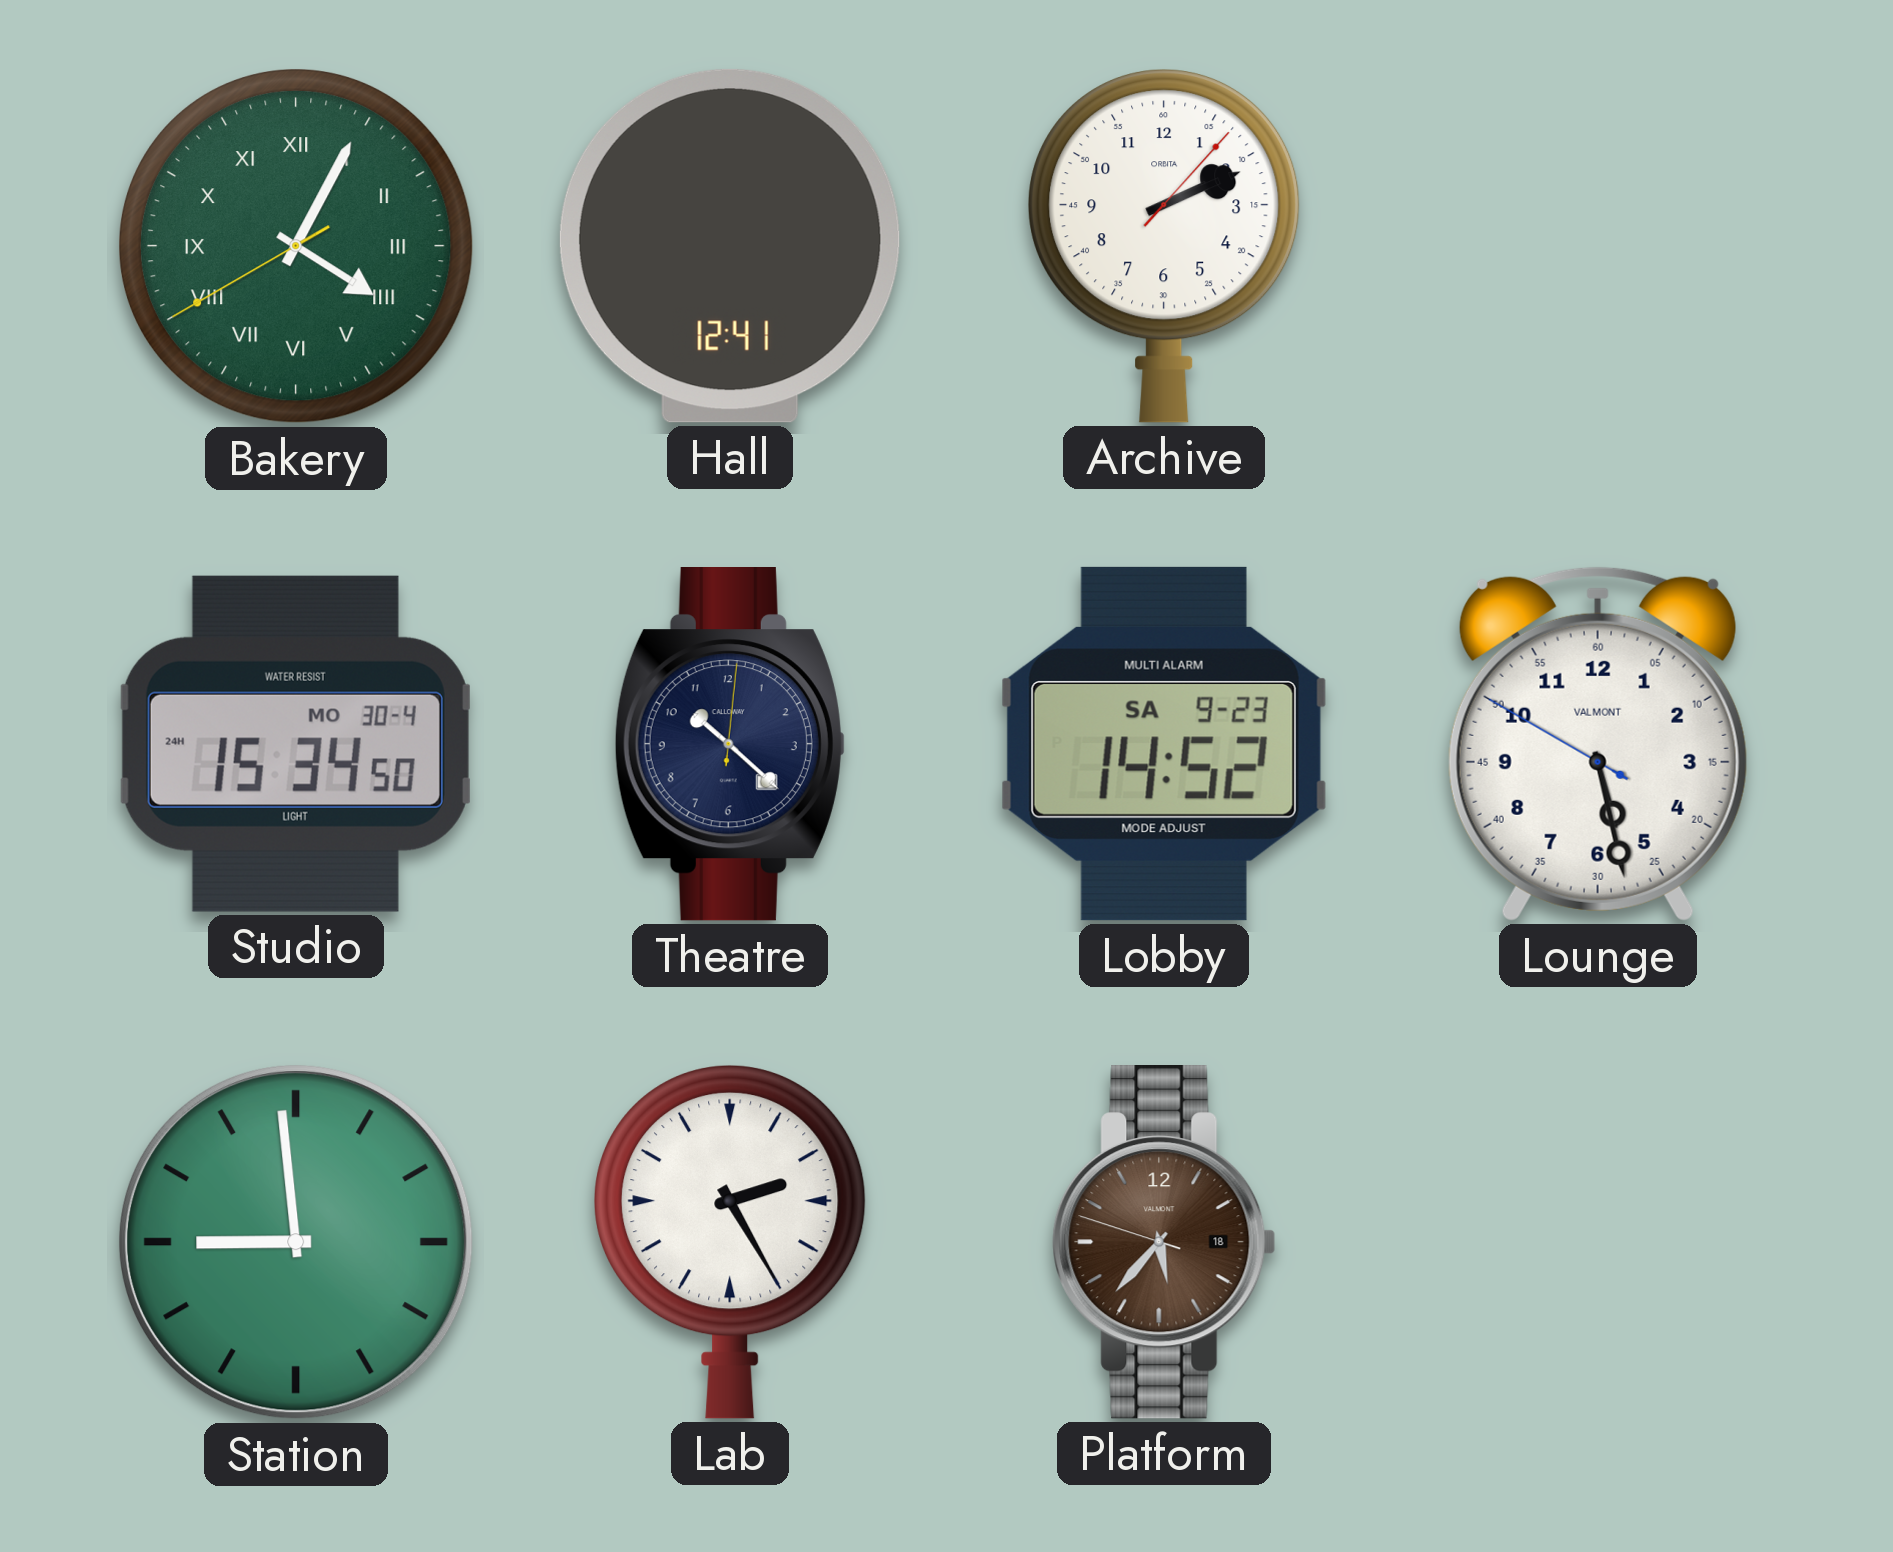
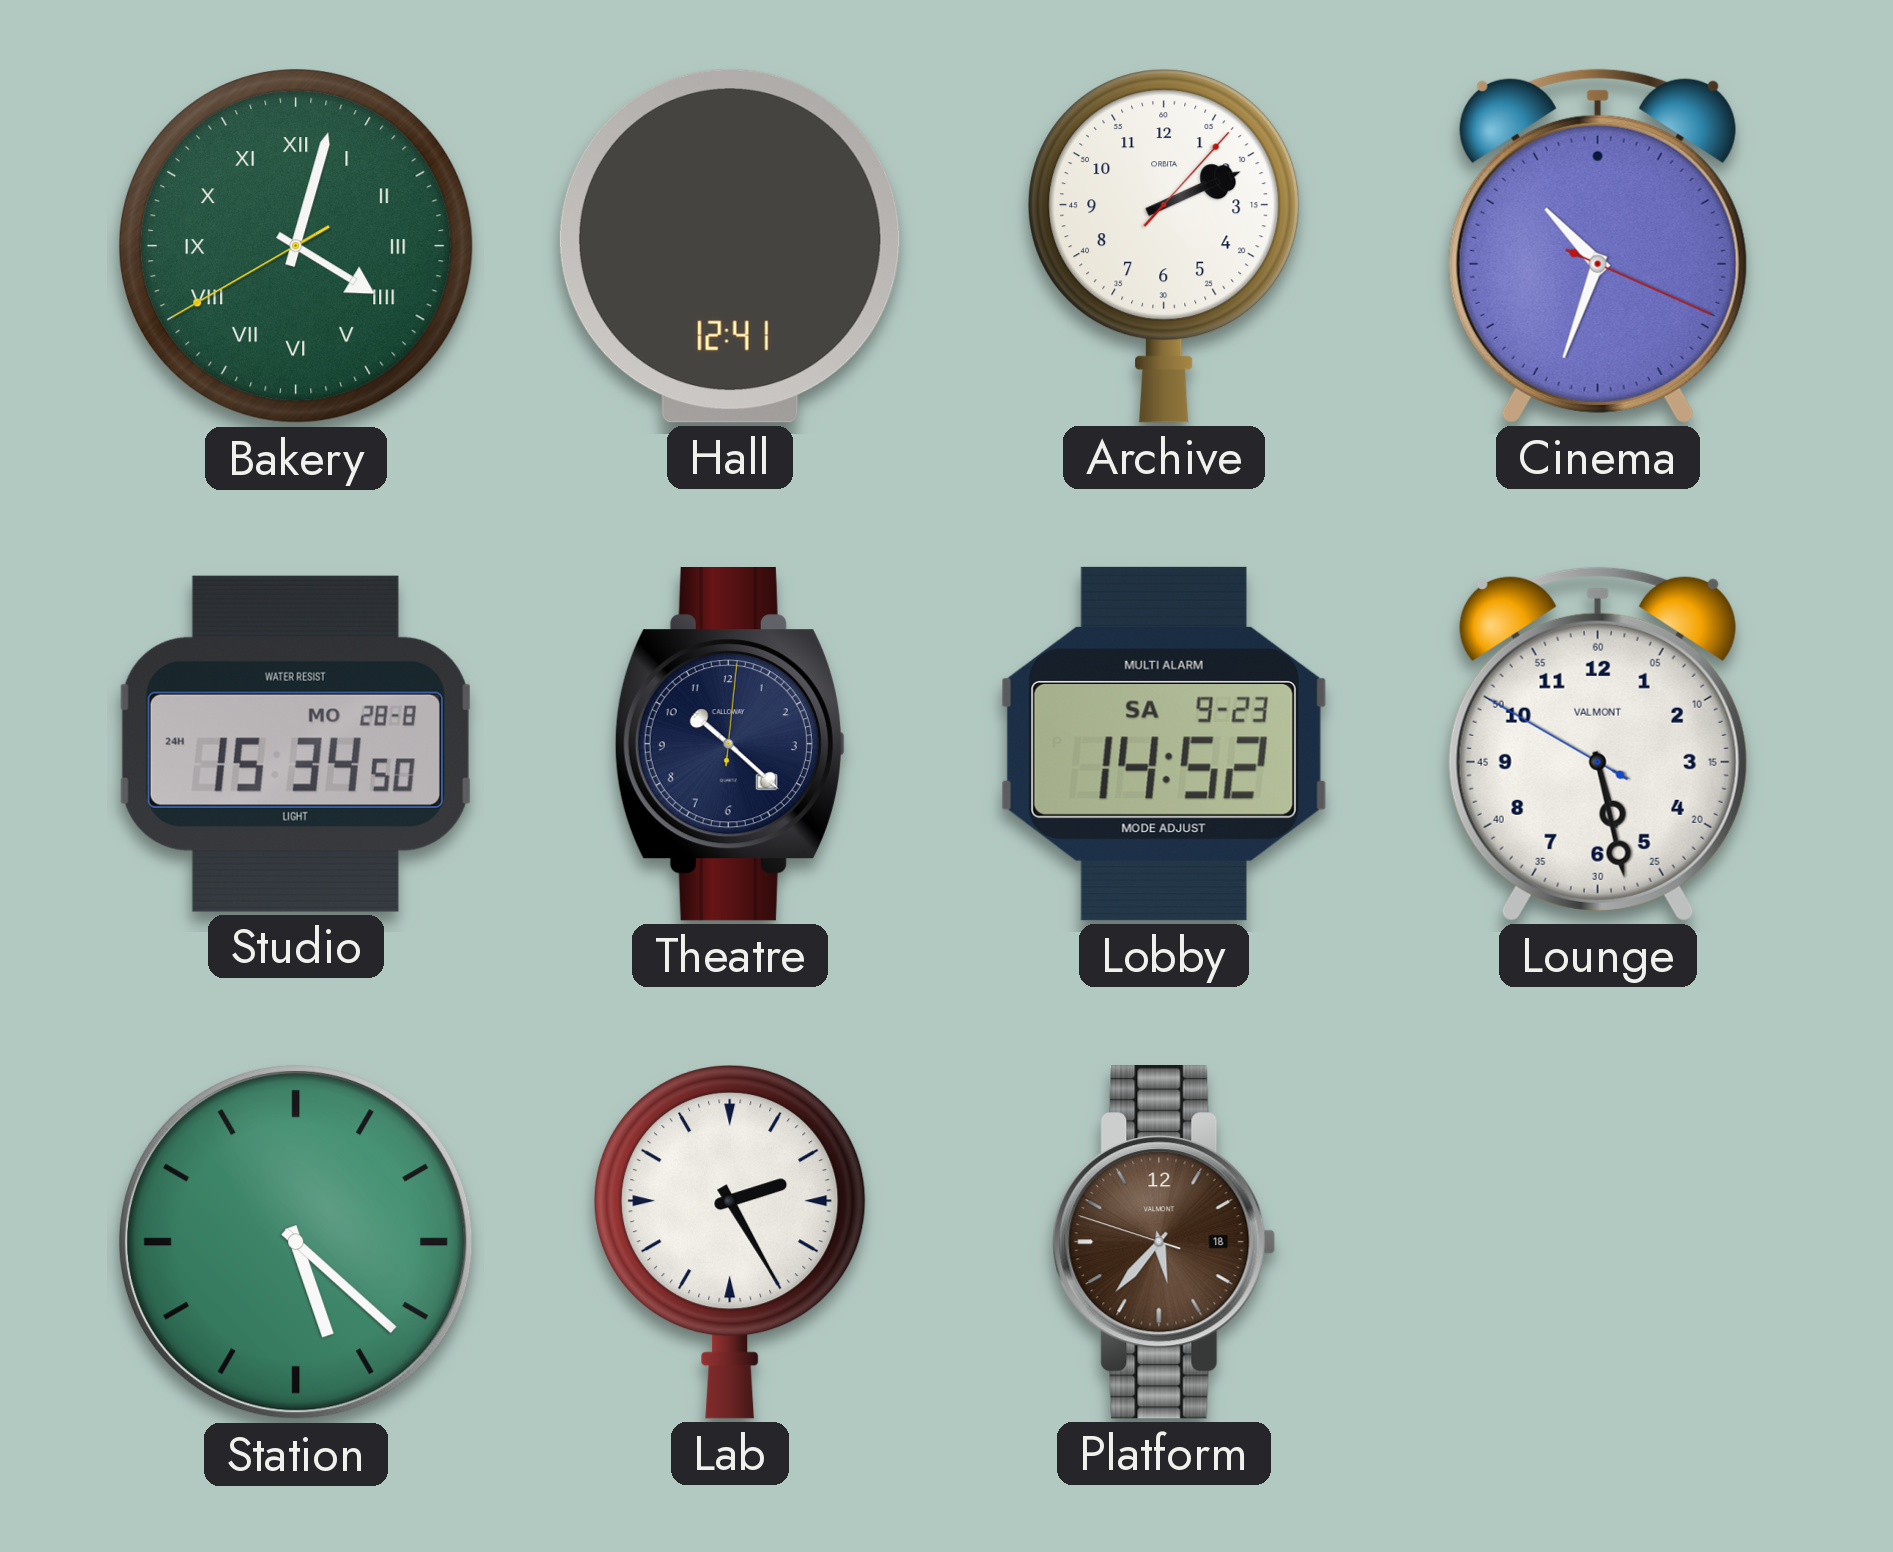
Bakery: 4:04 -> 4:02
Cinema: none -> 10:33
Studio date: MO 30-4 -> MO 28-8
Station: 8:59 -> 5:22
